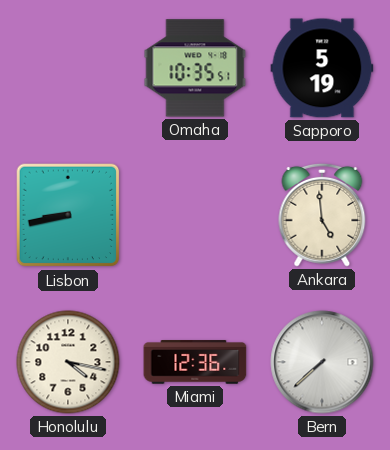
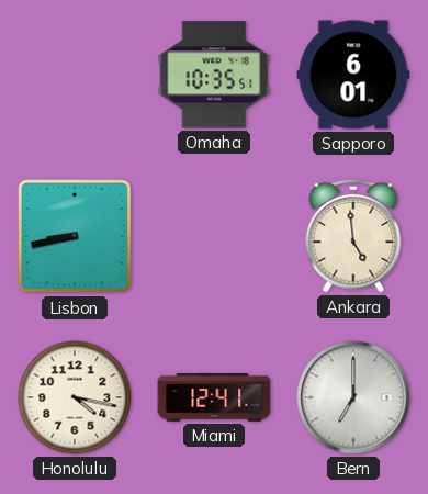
Sapporo: 5:19 -> 6:01
Miami: 12:36 -> 12:41
Bern: 7:38 -> 7:00
